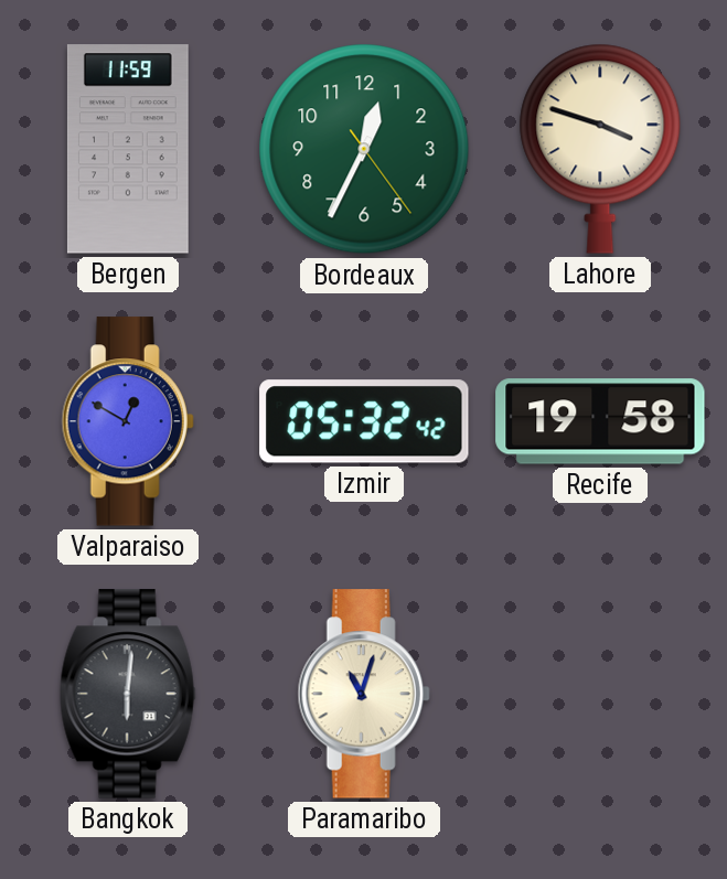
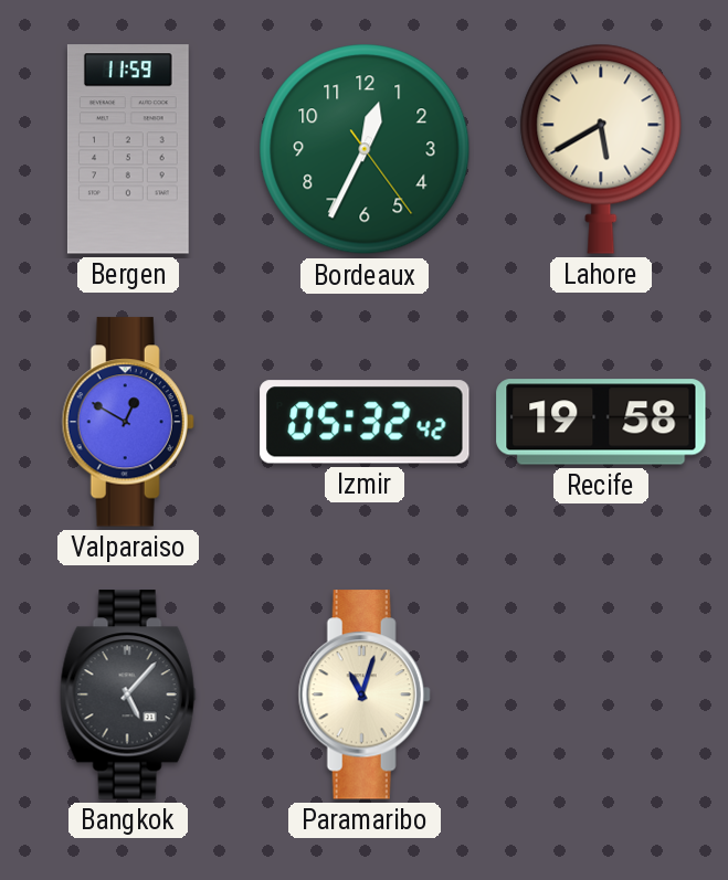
Lahore: 3:48 -> 5:40
Bangkok: 6:01 -> 5:07
